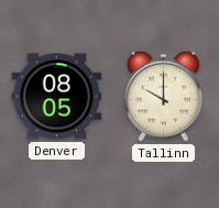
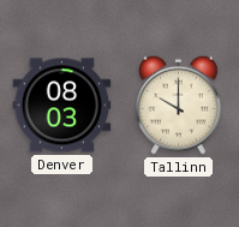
Denver: 08:05 -> 08:03
